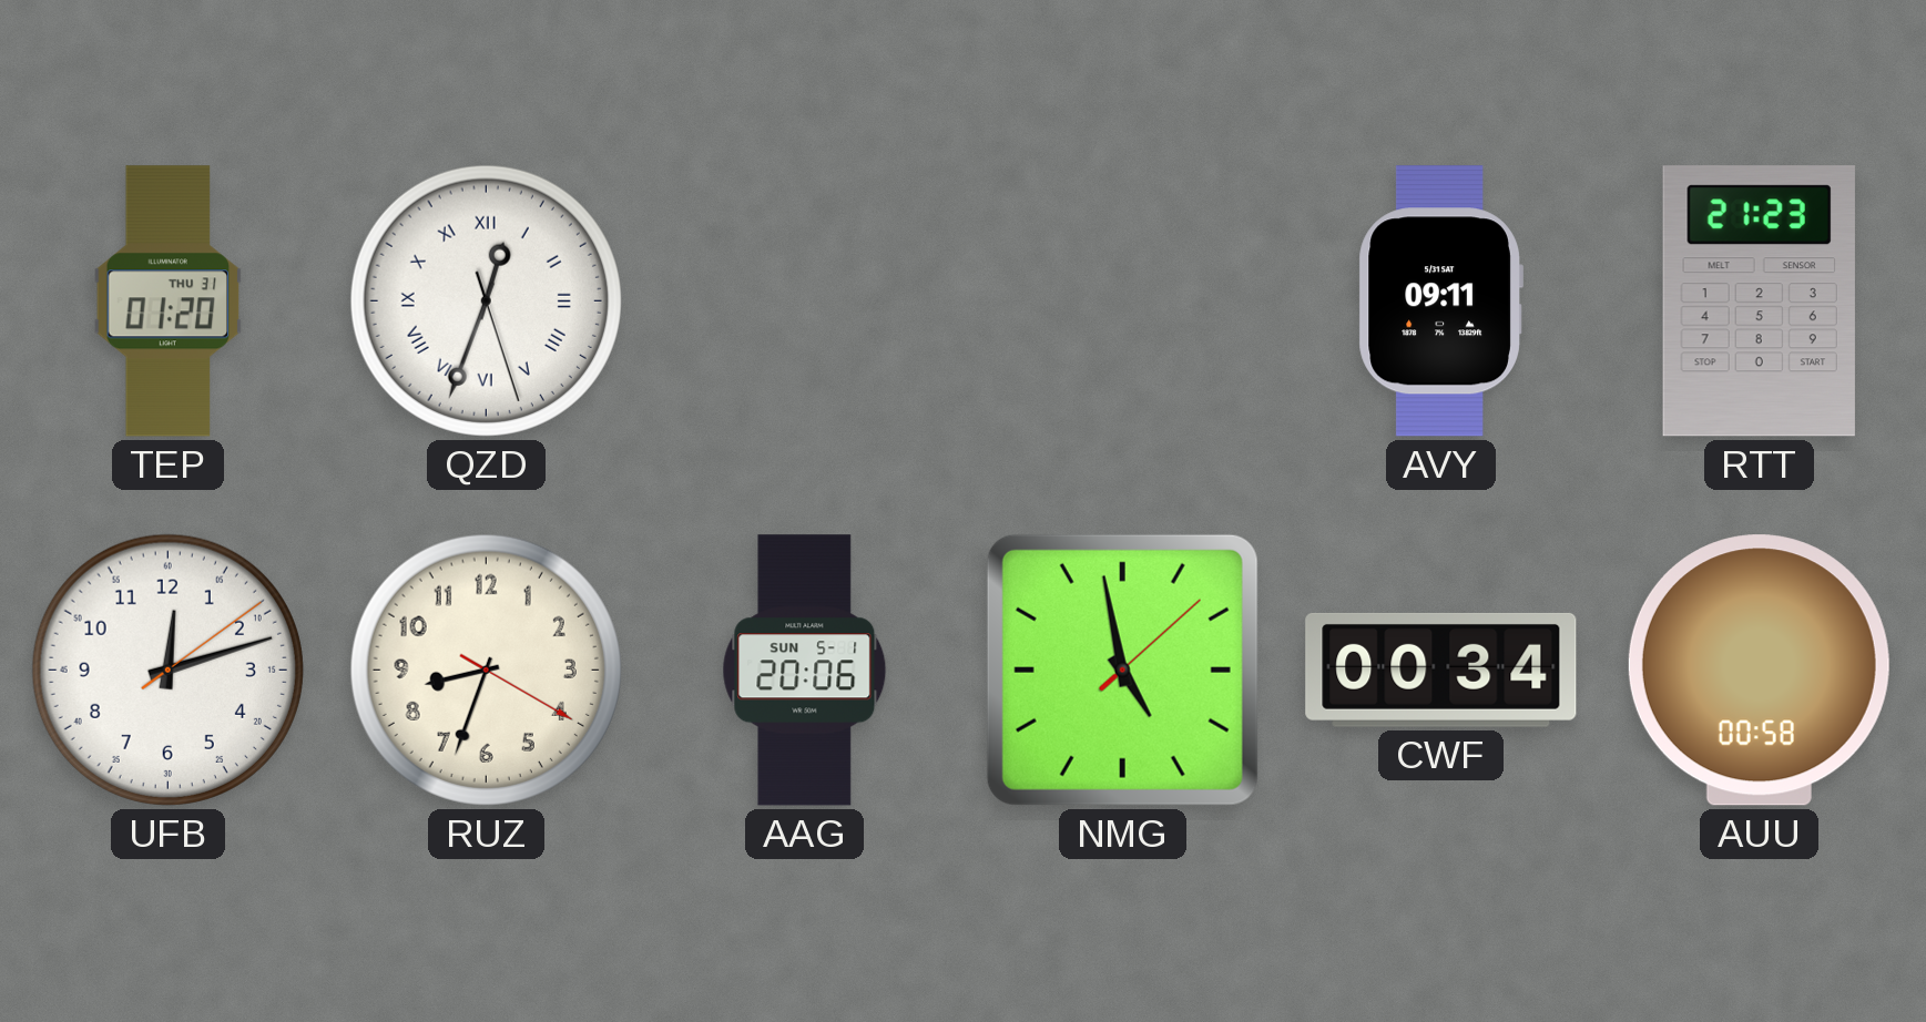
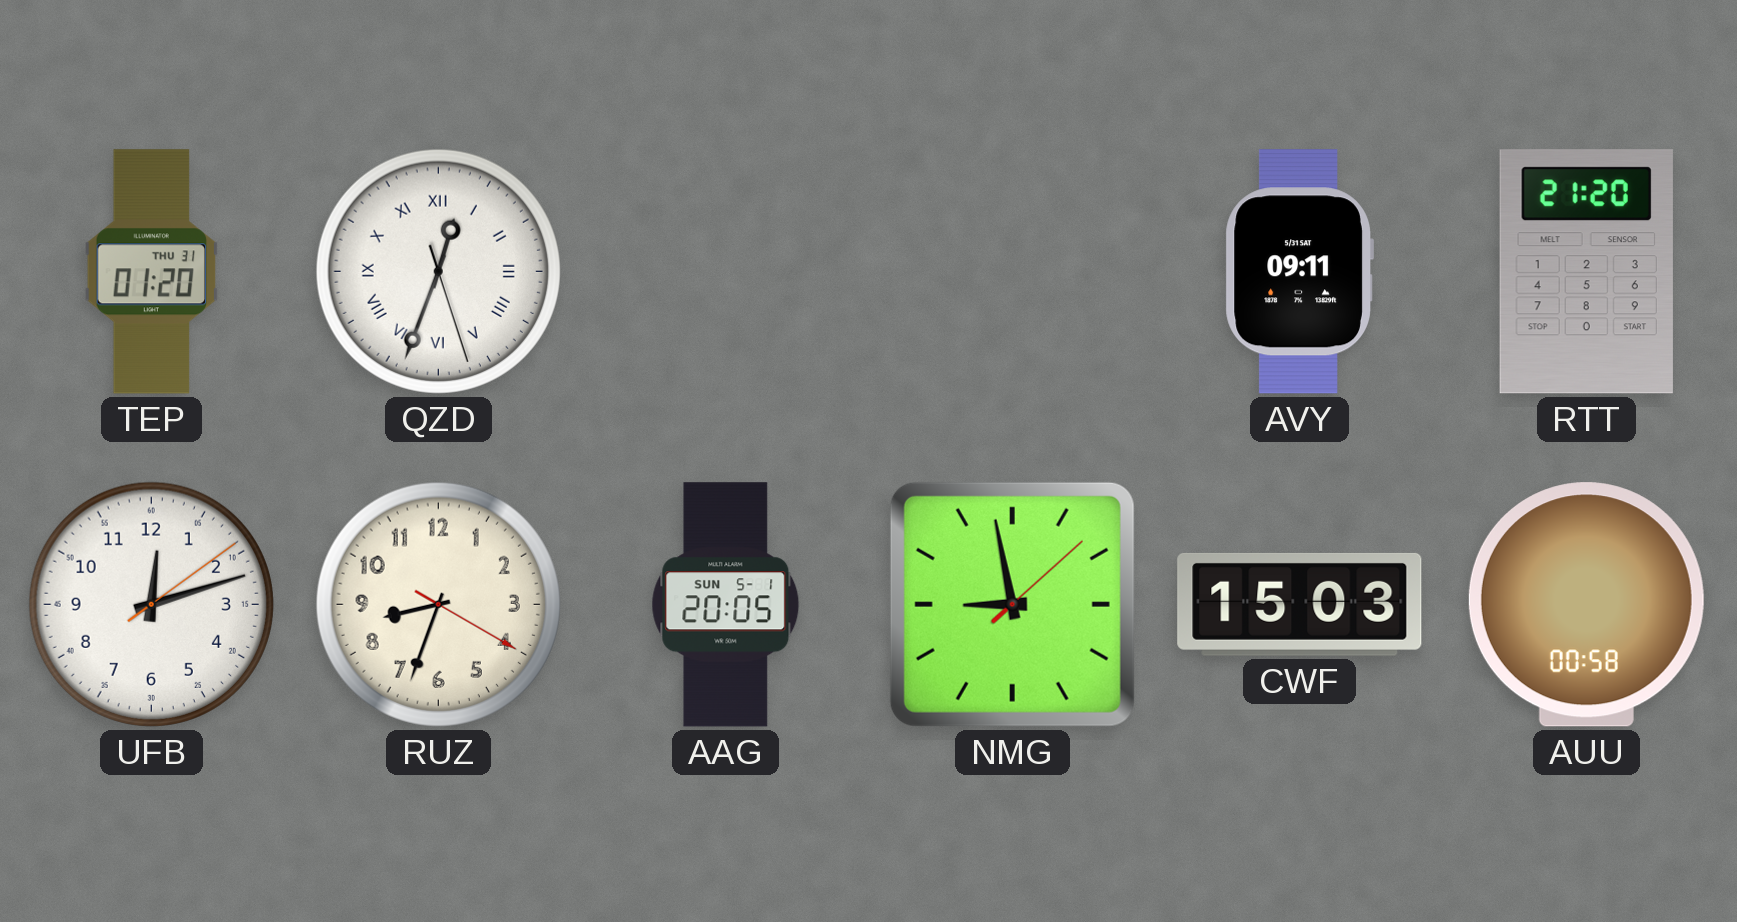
RTT: 21:23 -> 21:20
AAG: 20:06 -> 20:05
NMG: 4:58 -> 8:58
CWF: 00:34 -> 15:03
